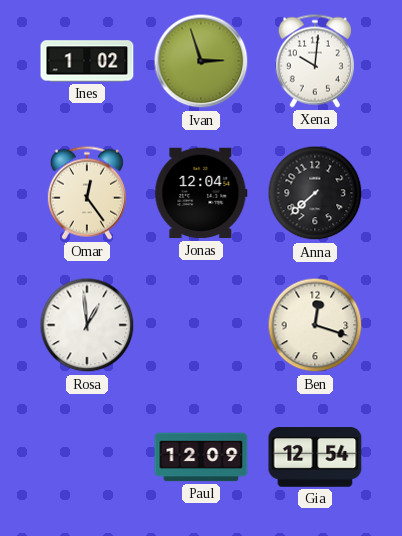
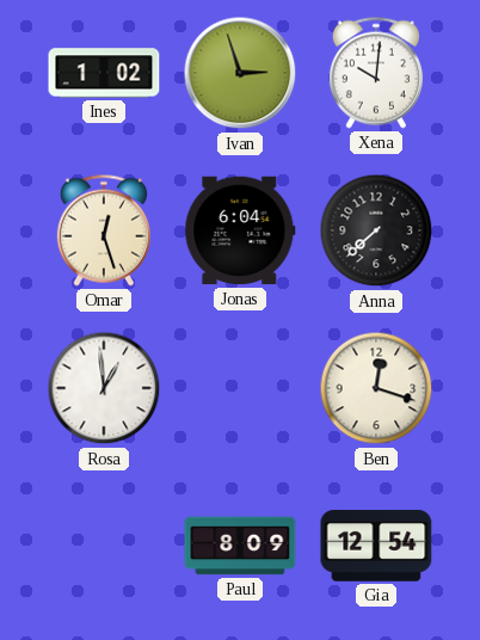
Omar: 12:24 -> 12:27
Jonas: 12:04 -> 6:04
Paul: 12:09 -> 8:09
